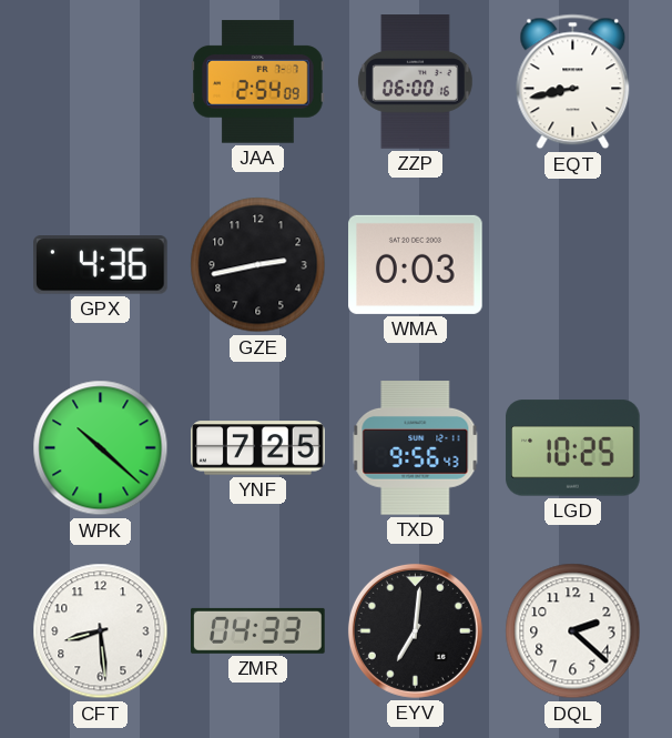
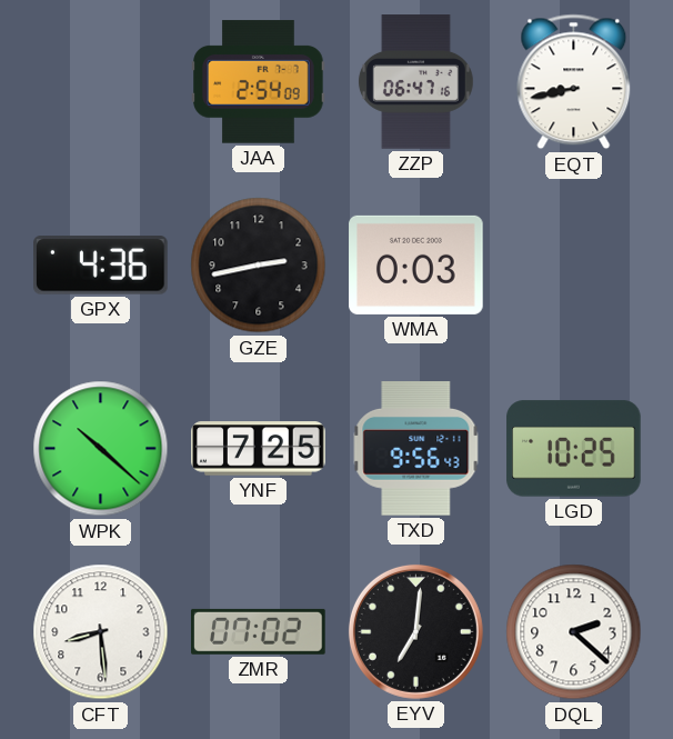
ZZP: 06:00 -> 06:47
ZMR: 04:33 -> 07:02
